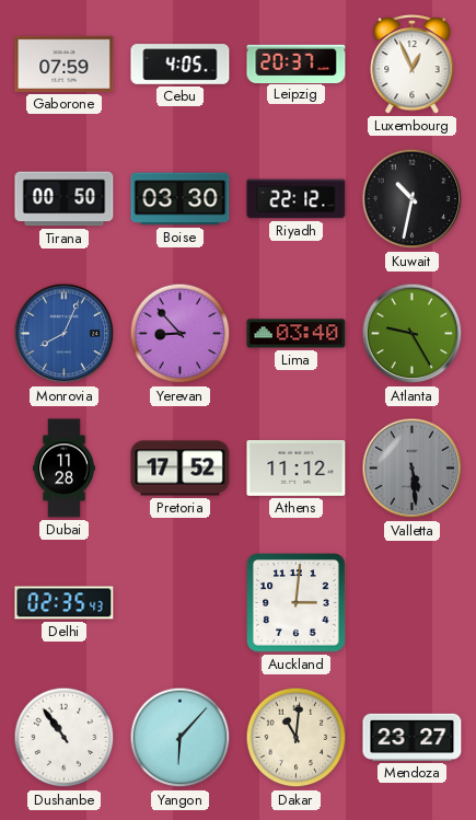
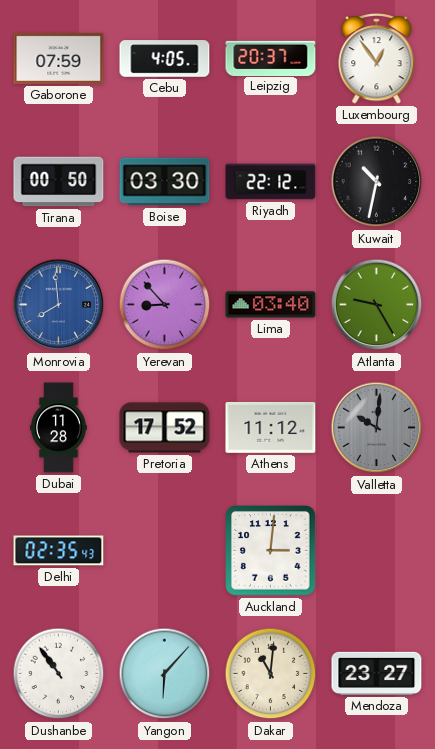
Luxembourg: 12:56 -> 12:54
Monrovia: 8:04 -> 7:59
Valletta: 5:29 -> 10:01
